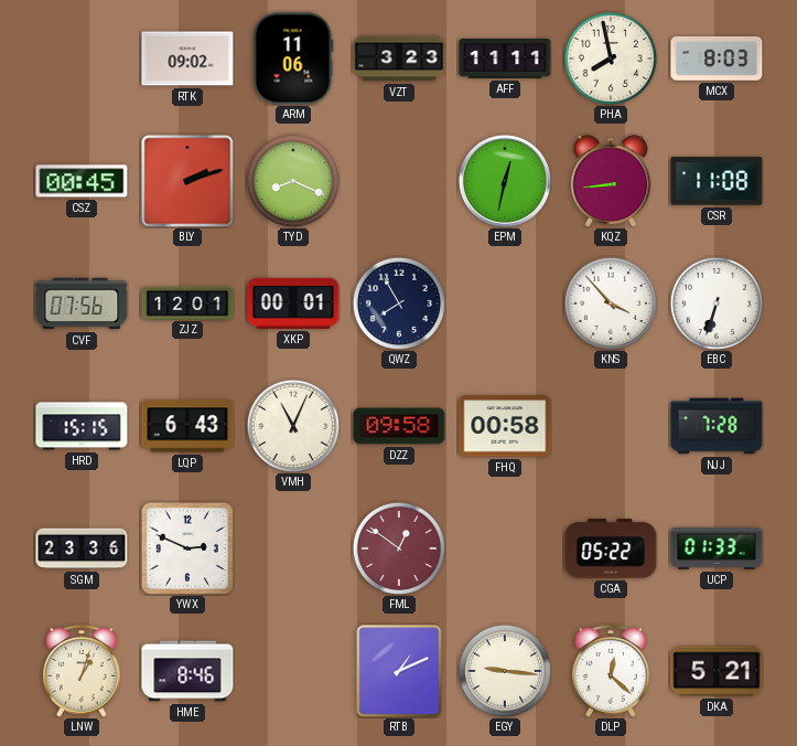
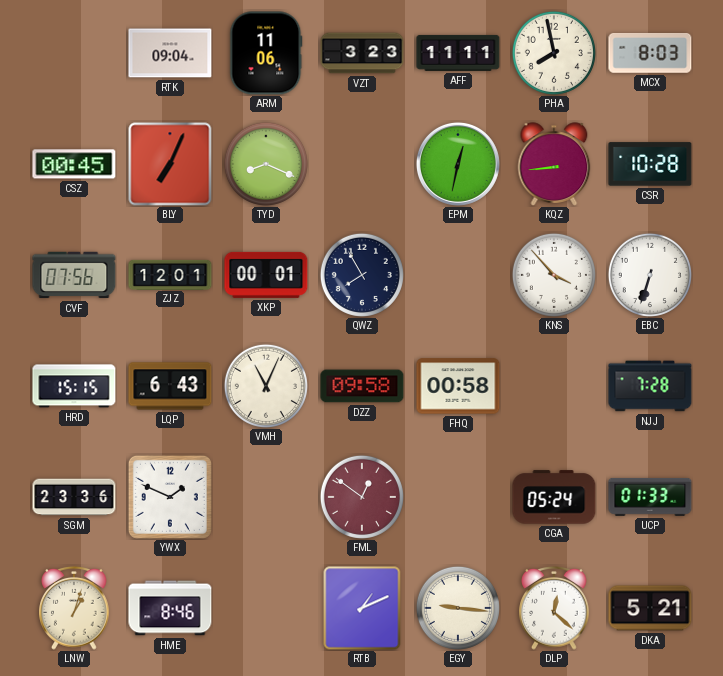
RTK: 09:02 -> 09:04
BLY: 2:12 -> 7:04
CSR: 11:08 -> 10:28
YWX: 2:49 -> 1:49
CGA: 05:22 -> 05:24
